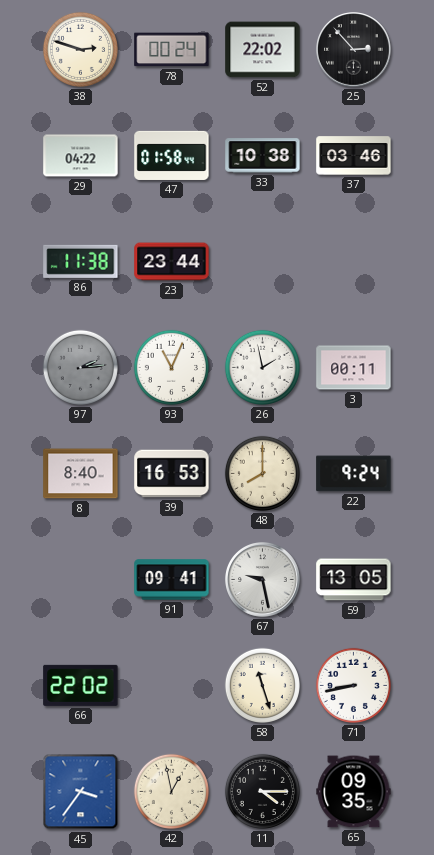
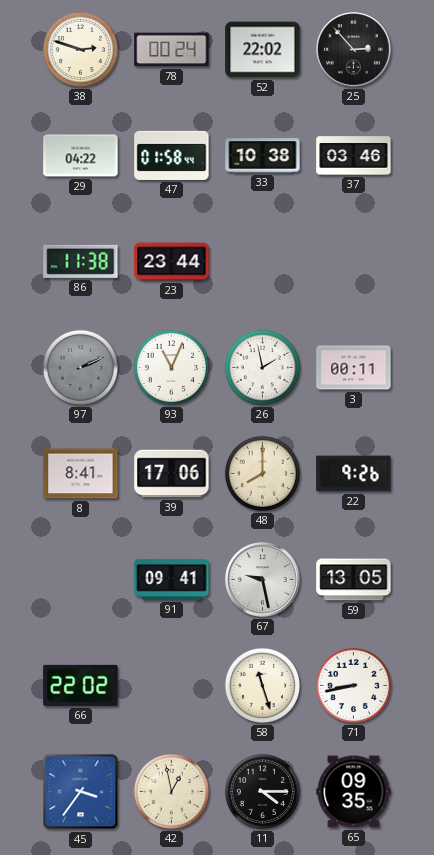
97: 2:14 -> 2:11
8: 8:40 -> 8:41
39: 16:53 -> 17:06
22: 9:24 -> 9:26
